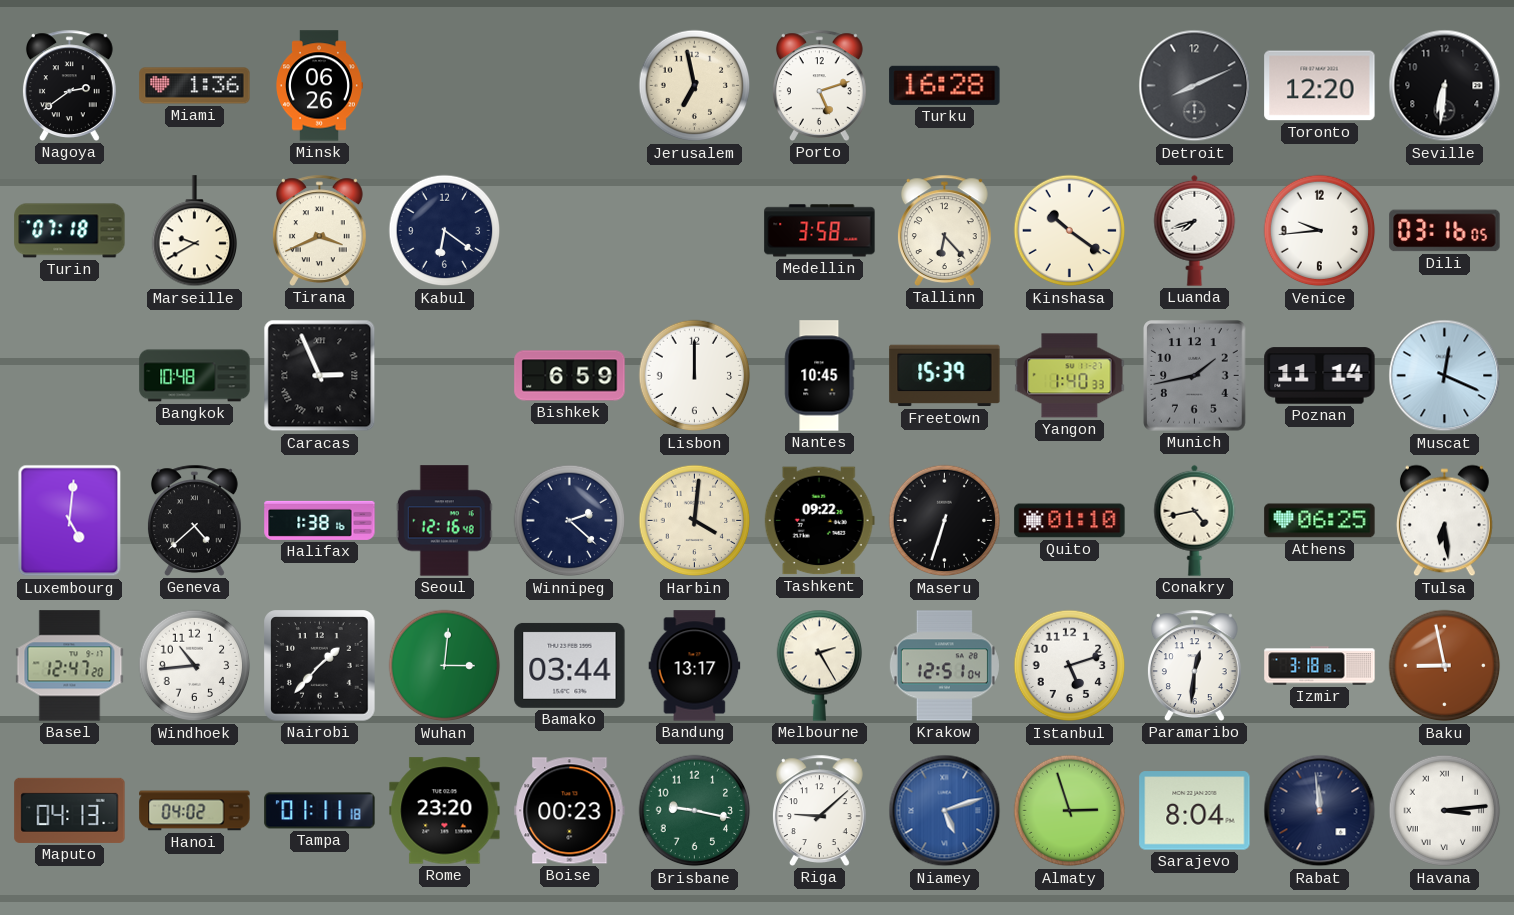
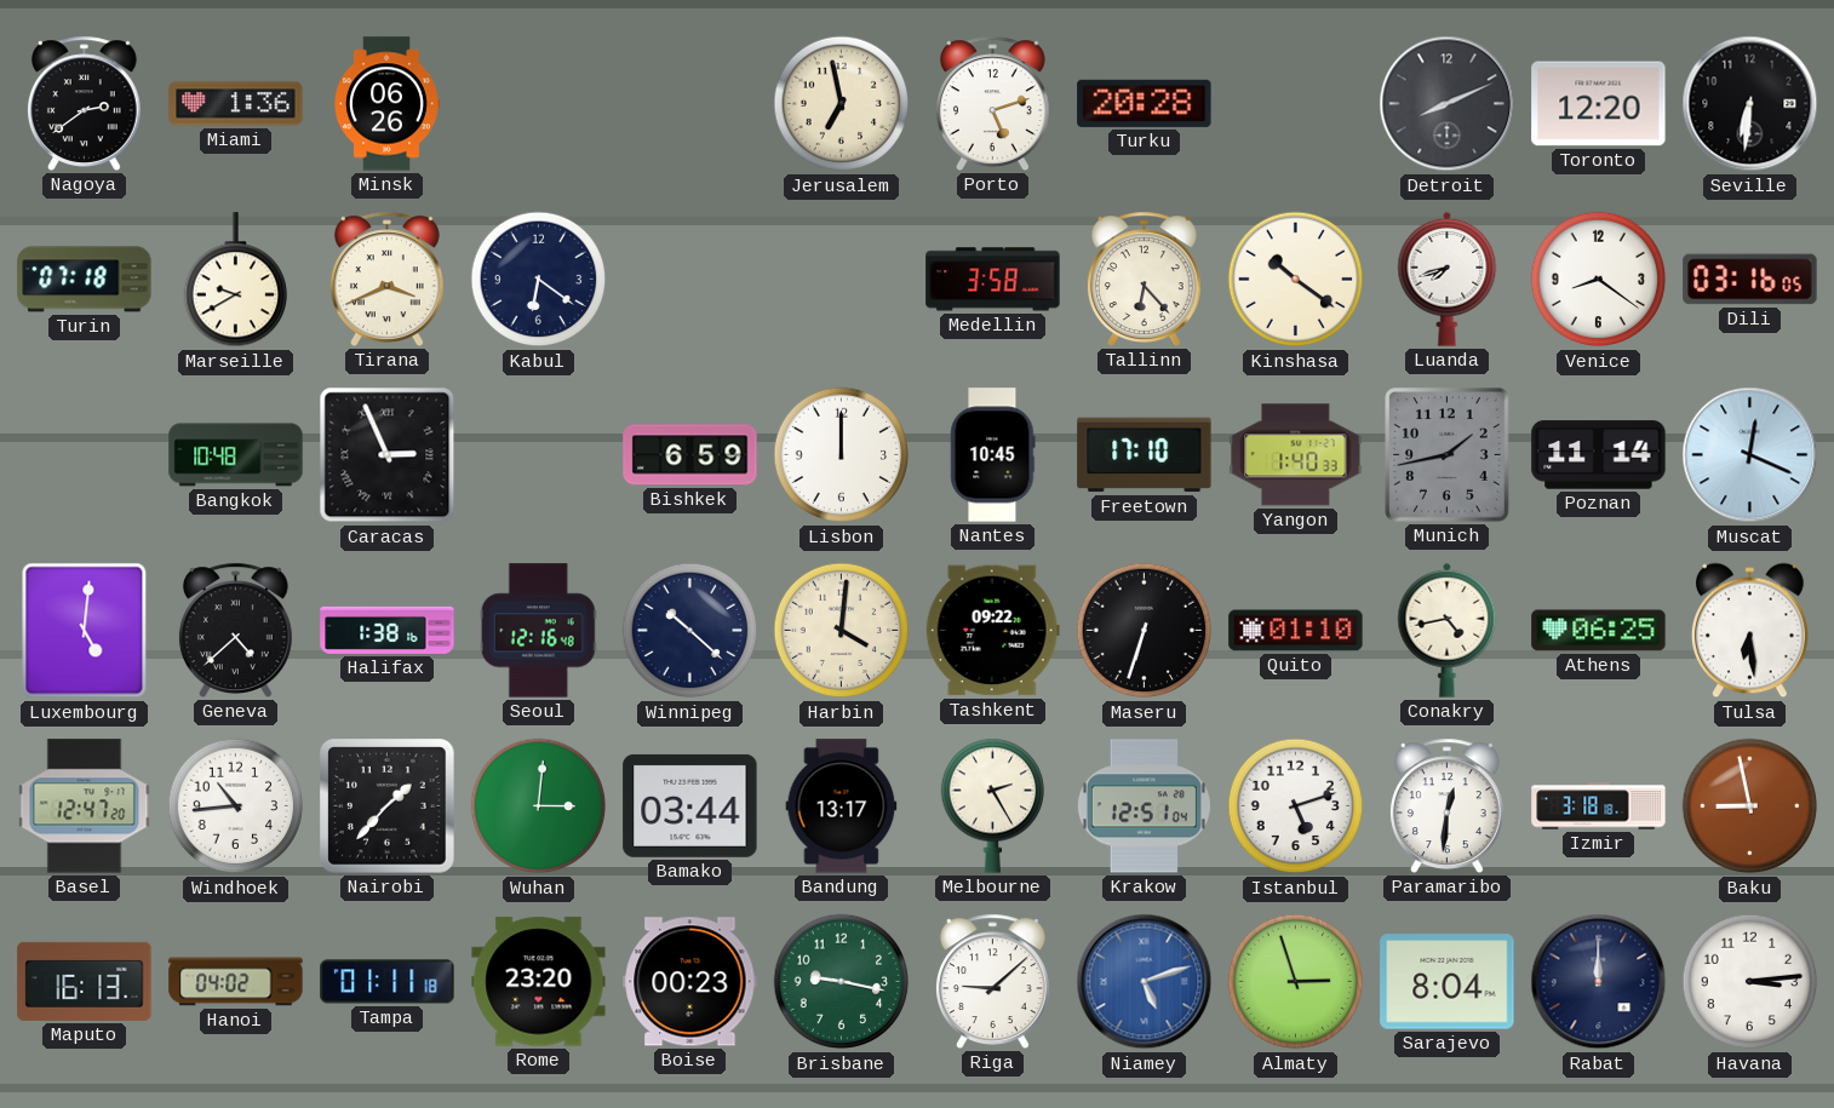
Turku: 16:28 -> 20:28
Venice: 9:44 -> 8:21
Freetown: 15:39 -> 17:10
Winnipeg: 2:22 -> 10:22
Maputo: 04:13 -> 16:13
Rabat: 11:59 -> 12:00
Havana numerals: Roman -> Arabic
